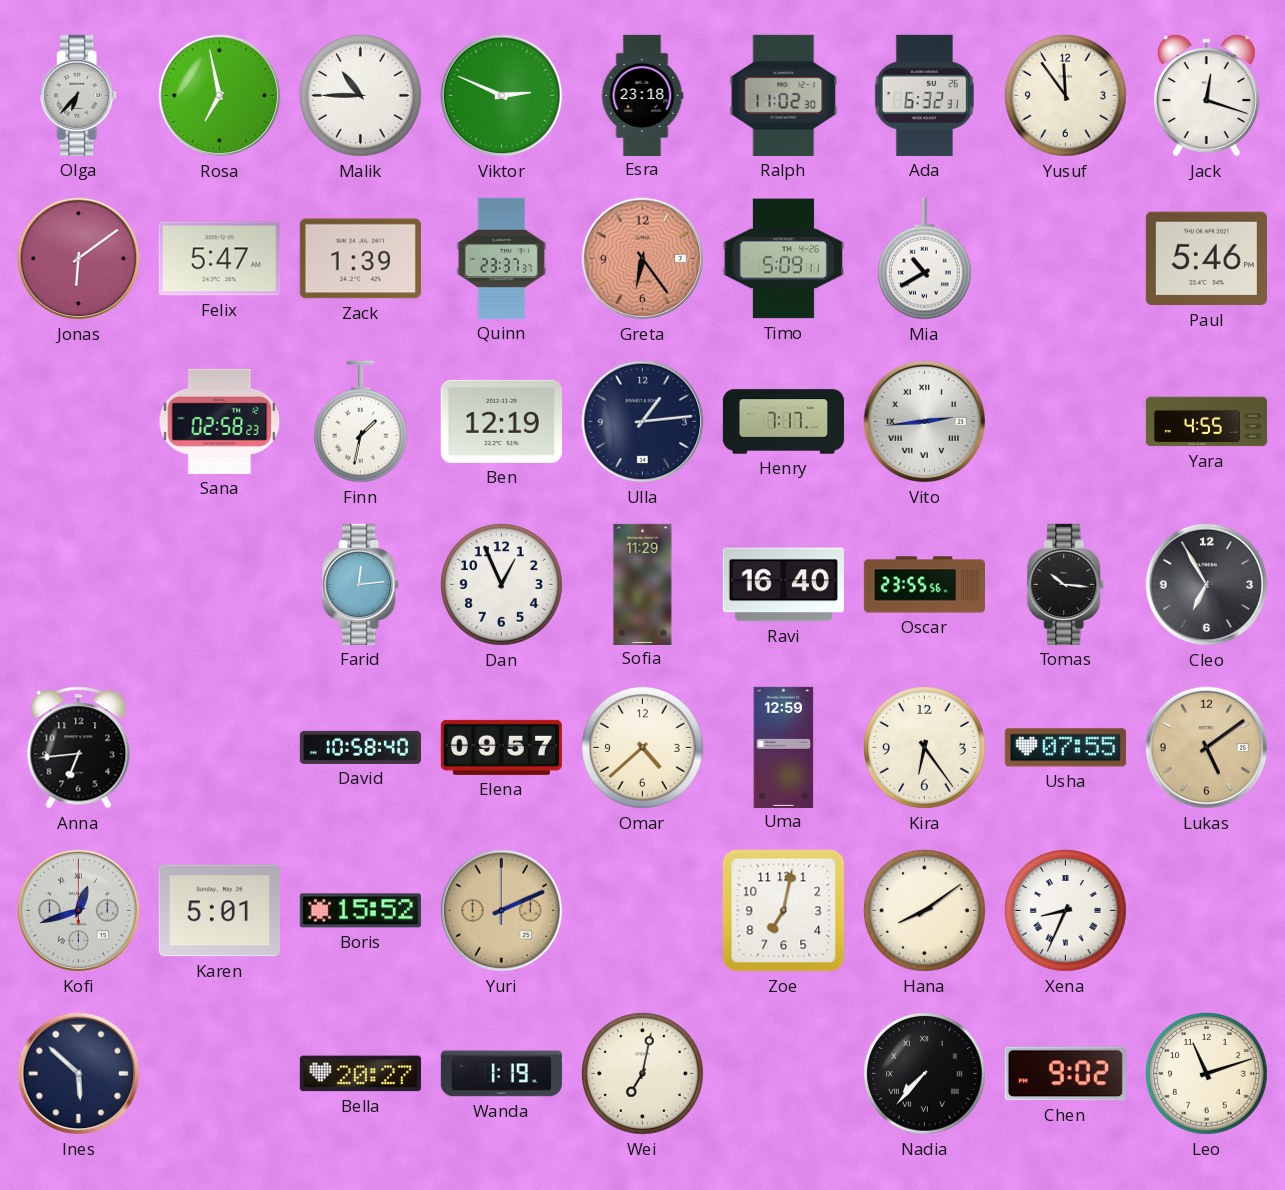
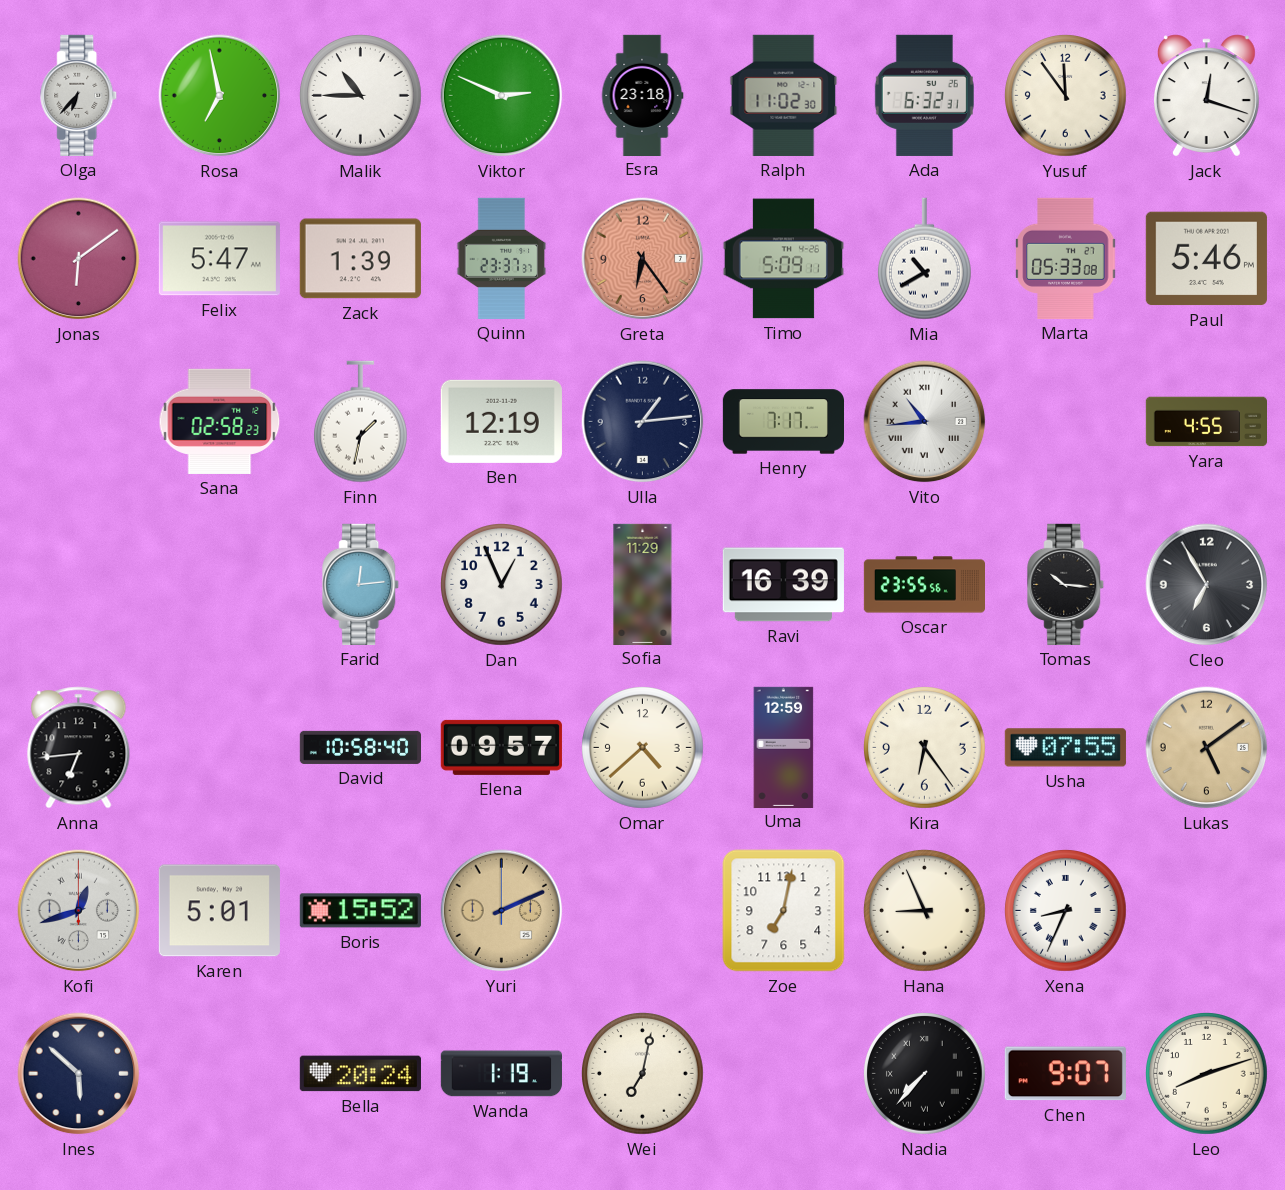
Marta: none -> 05:33
Vito: 2:44 -> 10:44
Ravi: 16:40 -> 16:39
Hana: 8:09 -> 8:56
Bella: 20:27 -> 20:24
Chen: 9:02 -> 9:07
Leo: 11:12 -> 8:12
